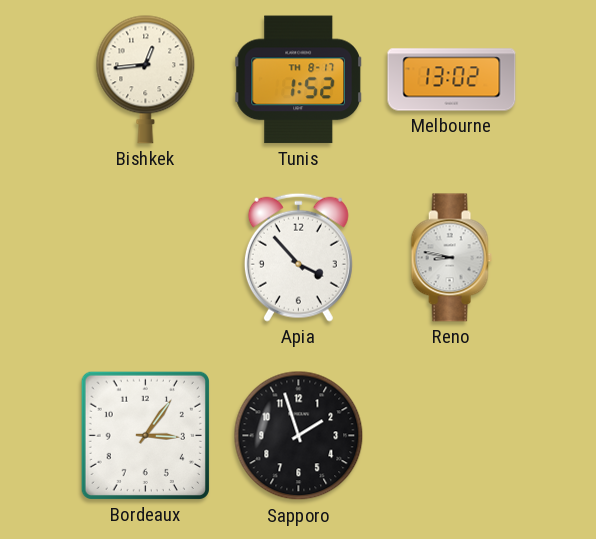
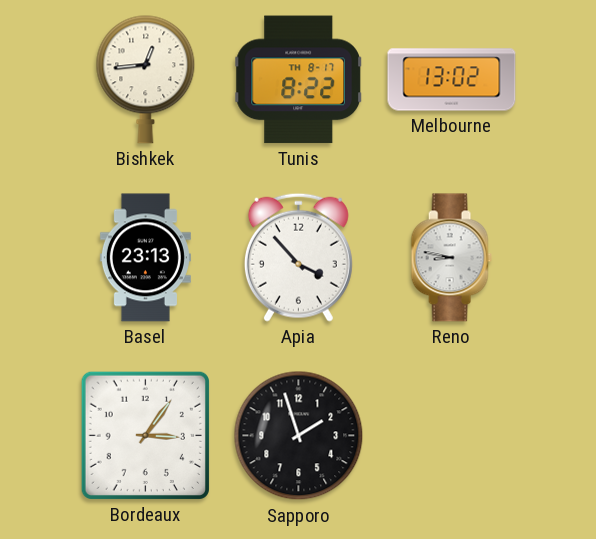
Tunis: 1:52 -> 8:22
Basel: none -> 23:13
